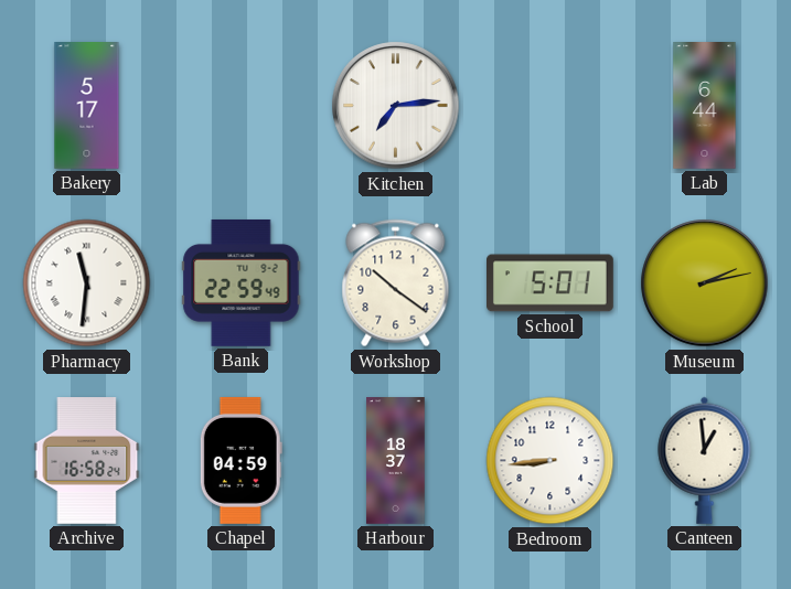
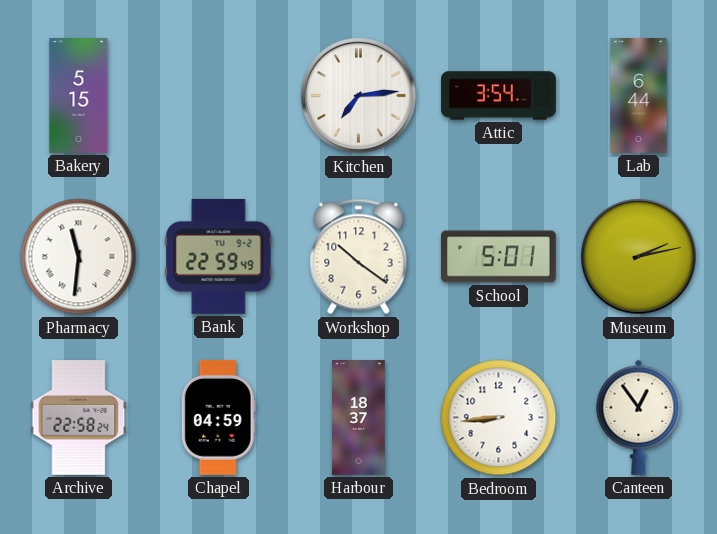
Bakery: 5:17 -> 5:15
Attic: none -> 3:54
Archive: 16:58 -> 22:58
Canteen: 12:59 -> 12:54
